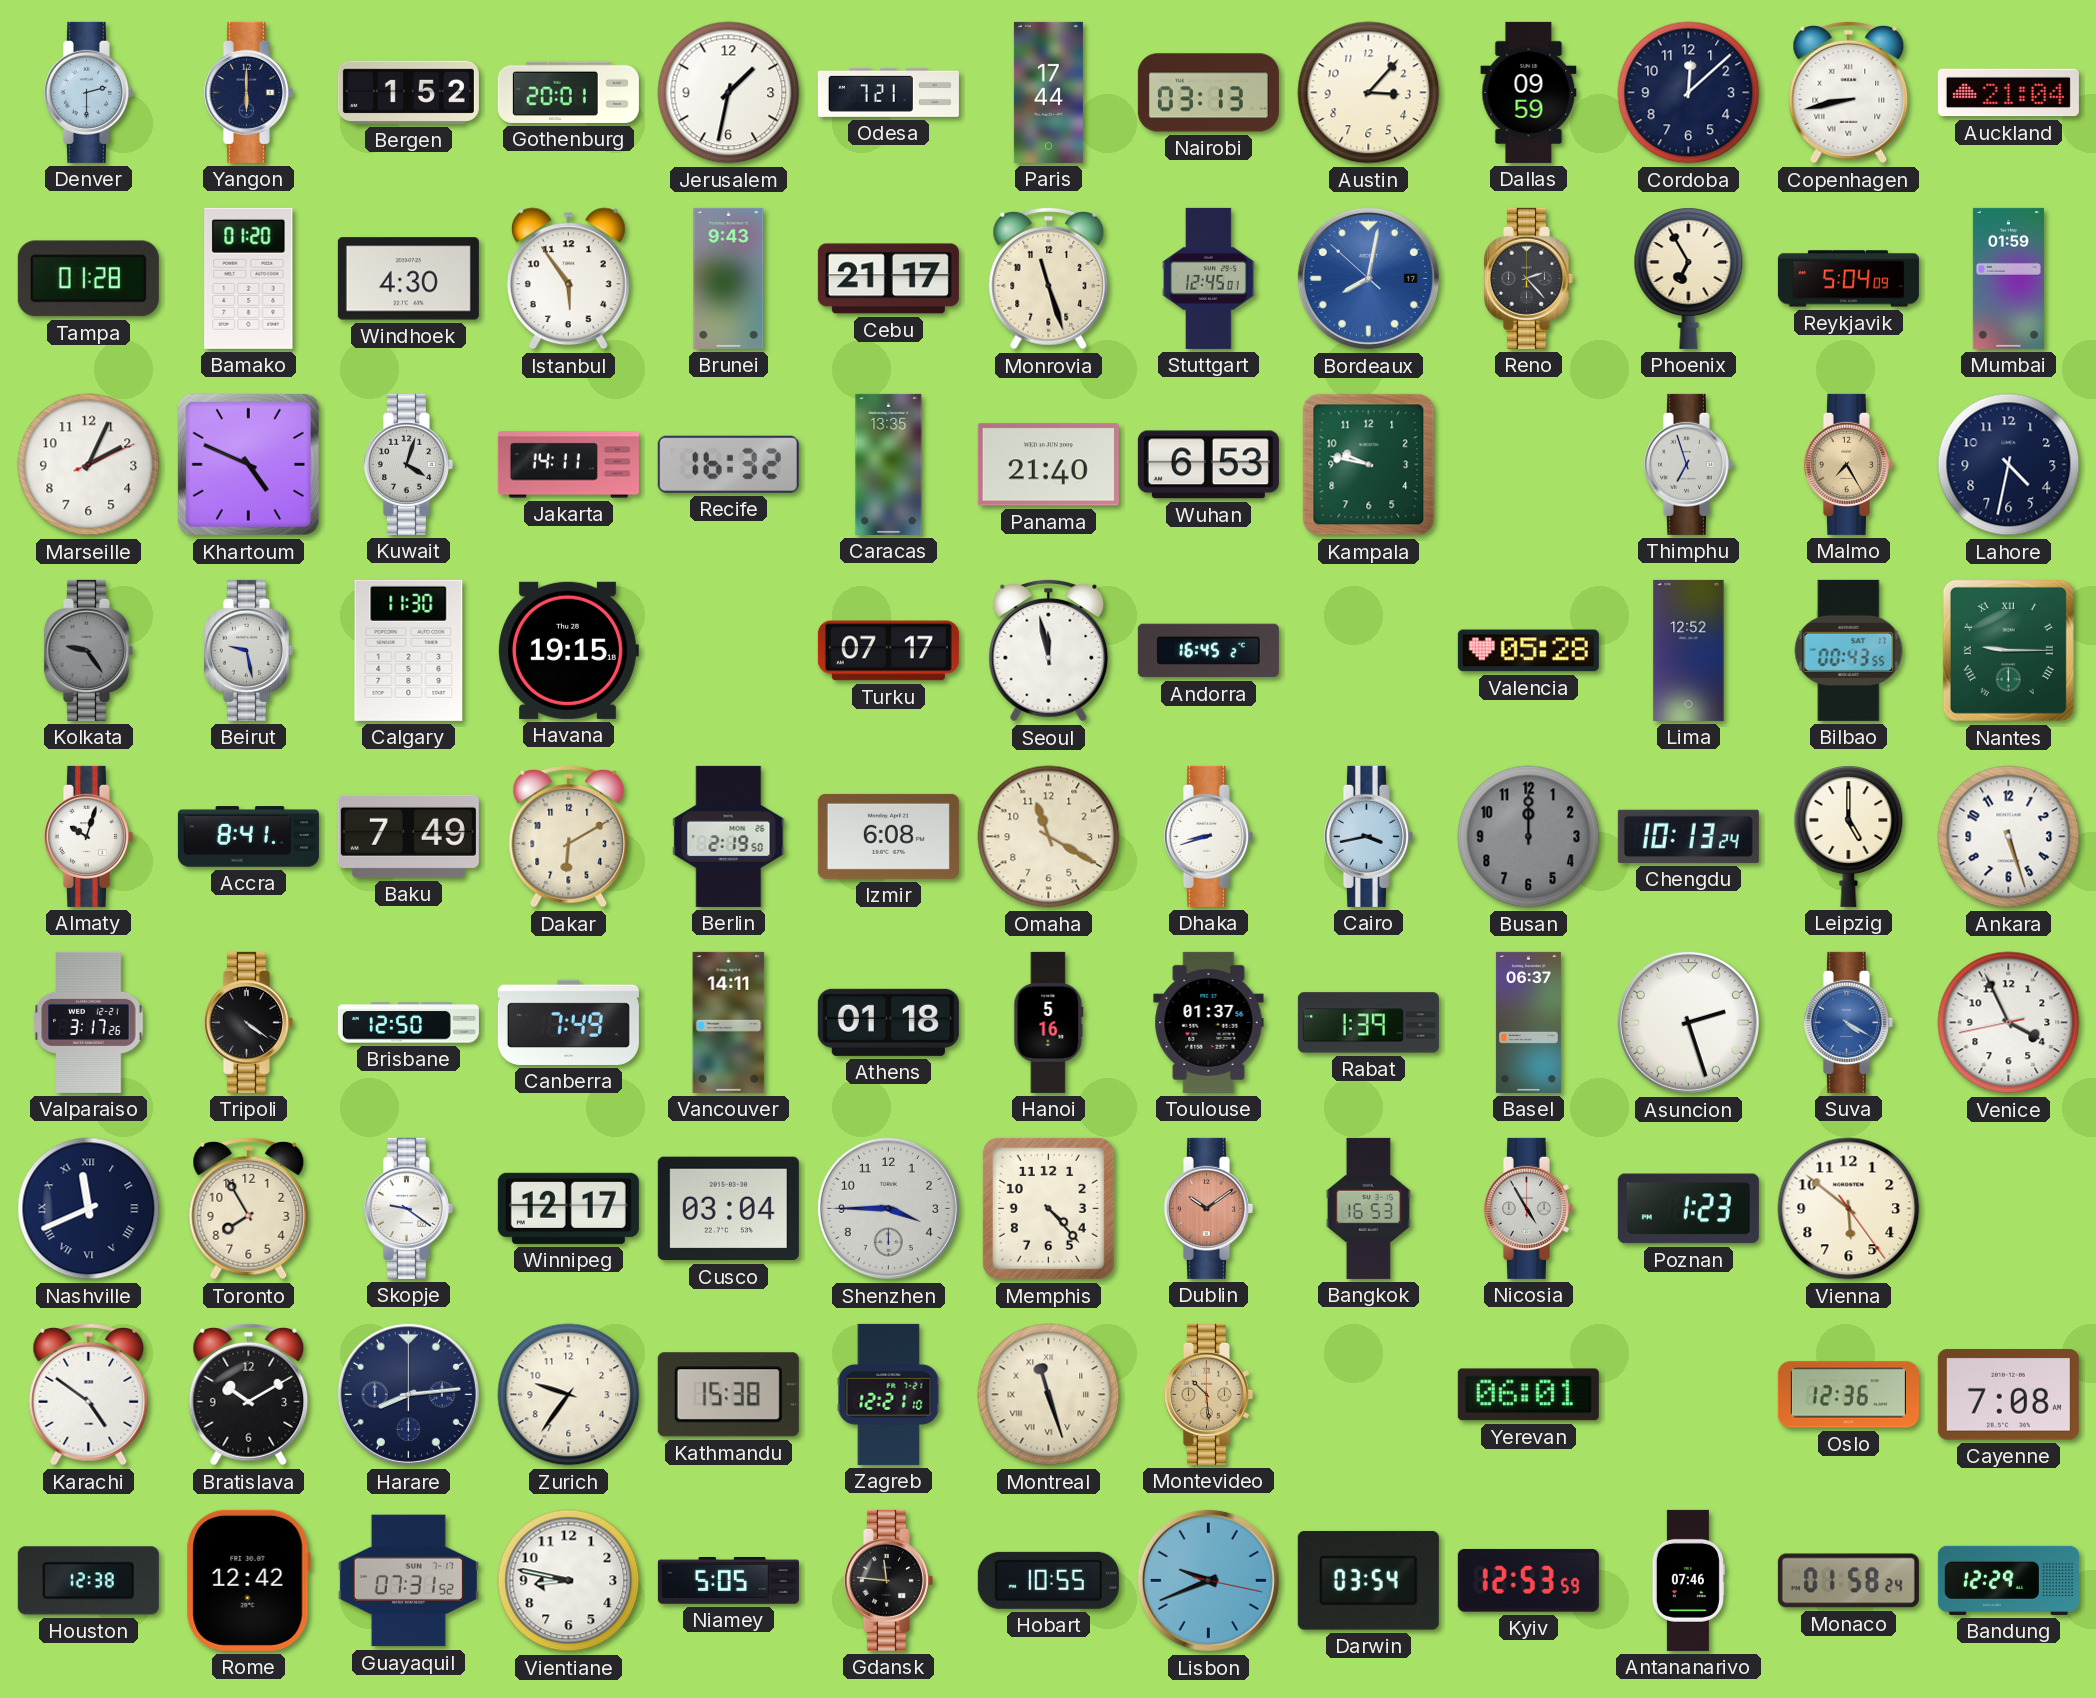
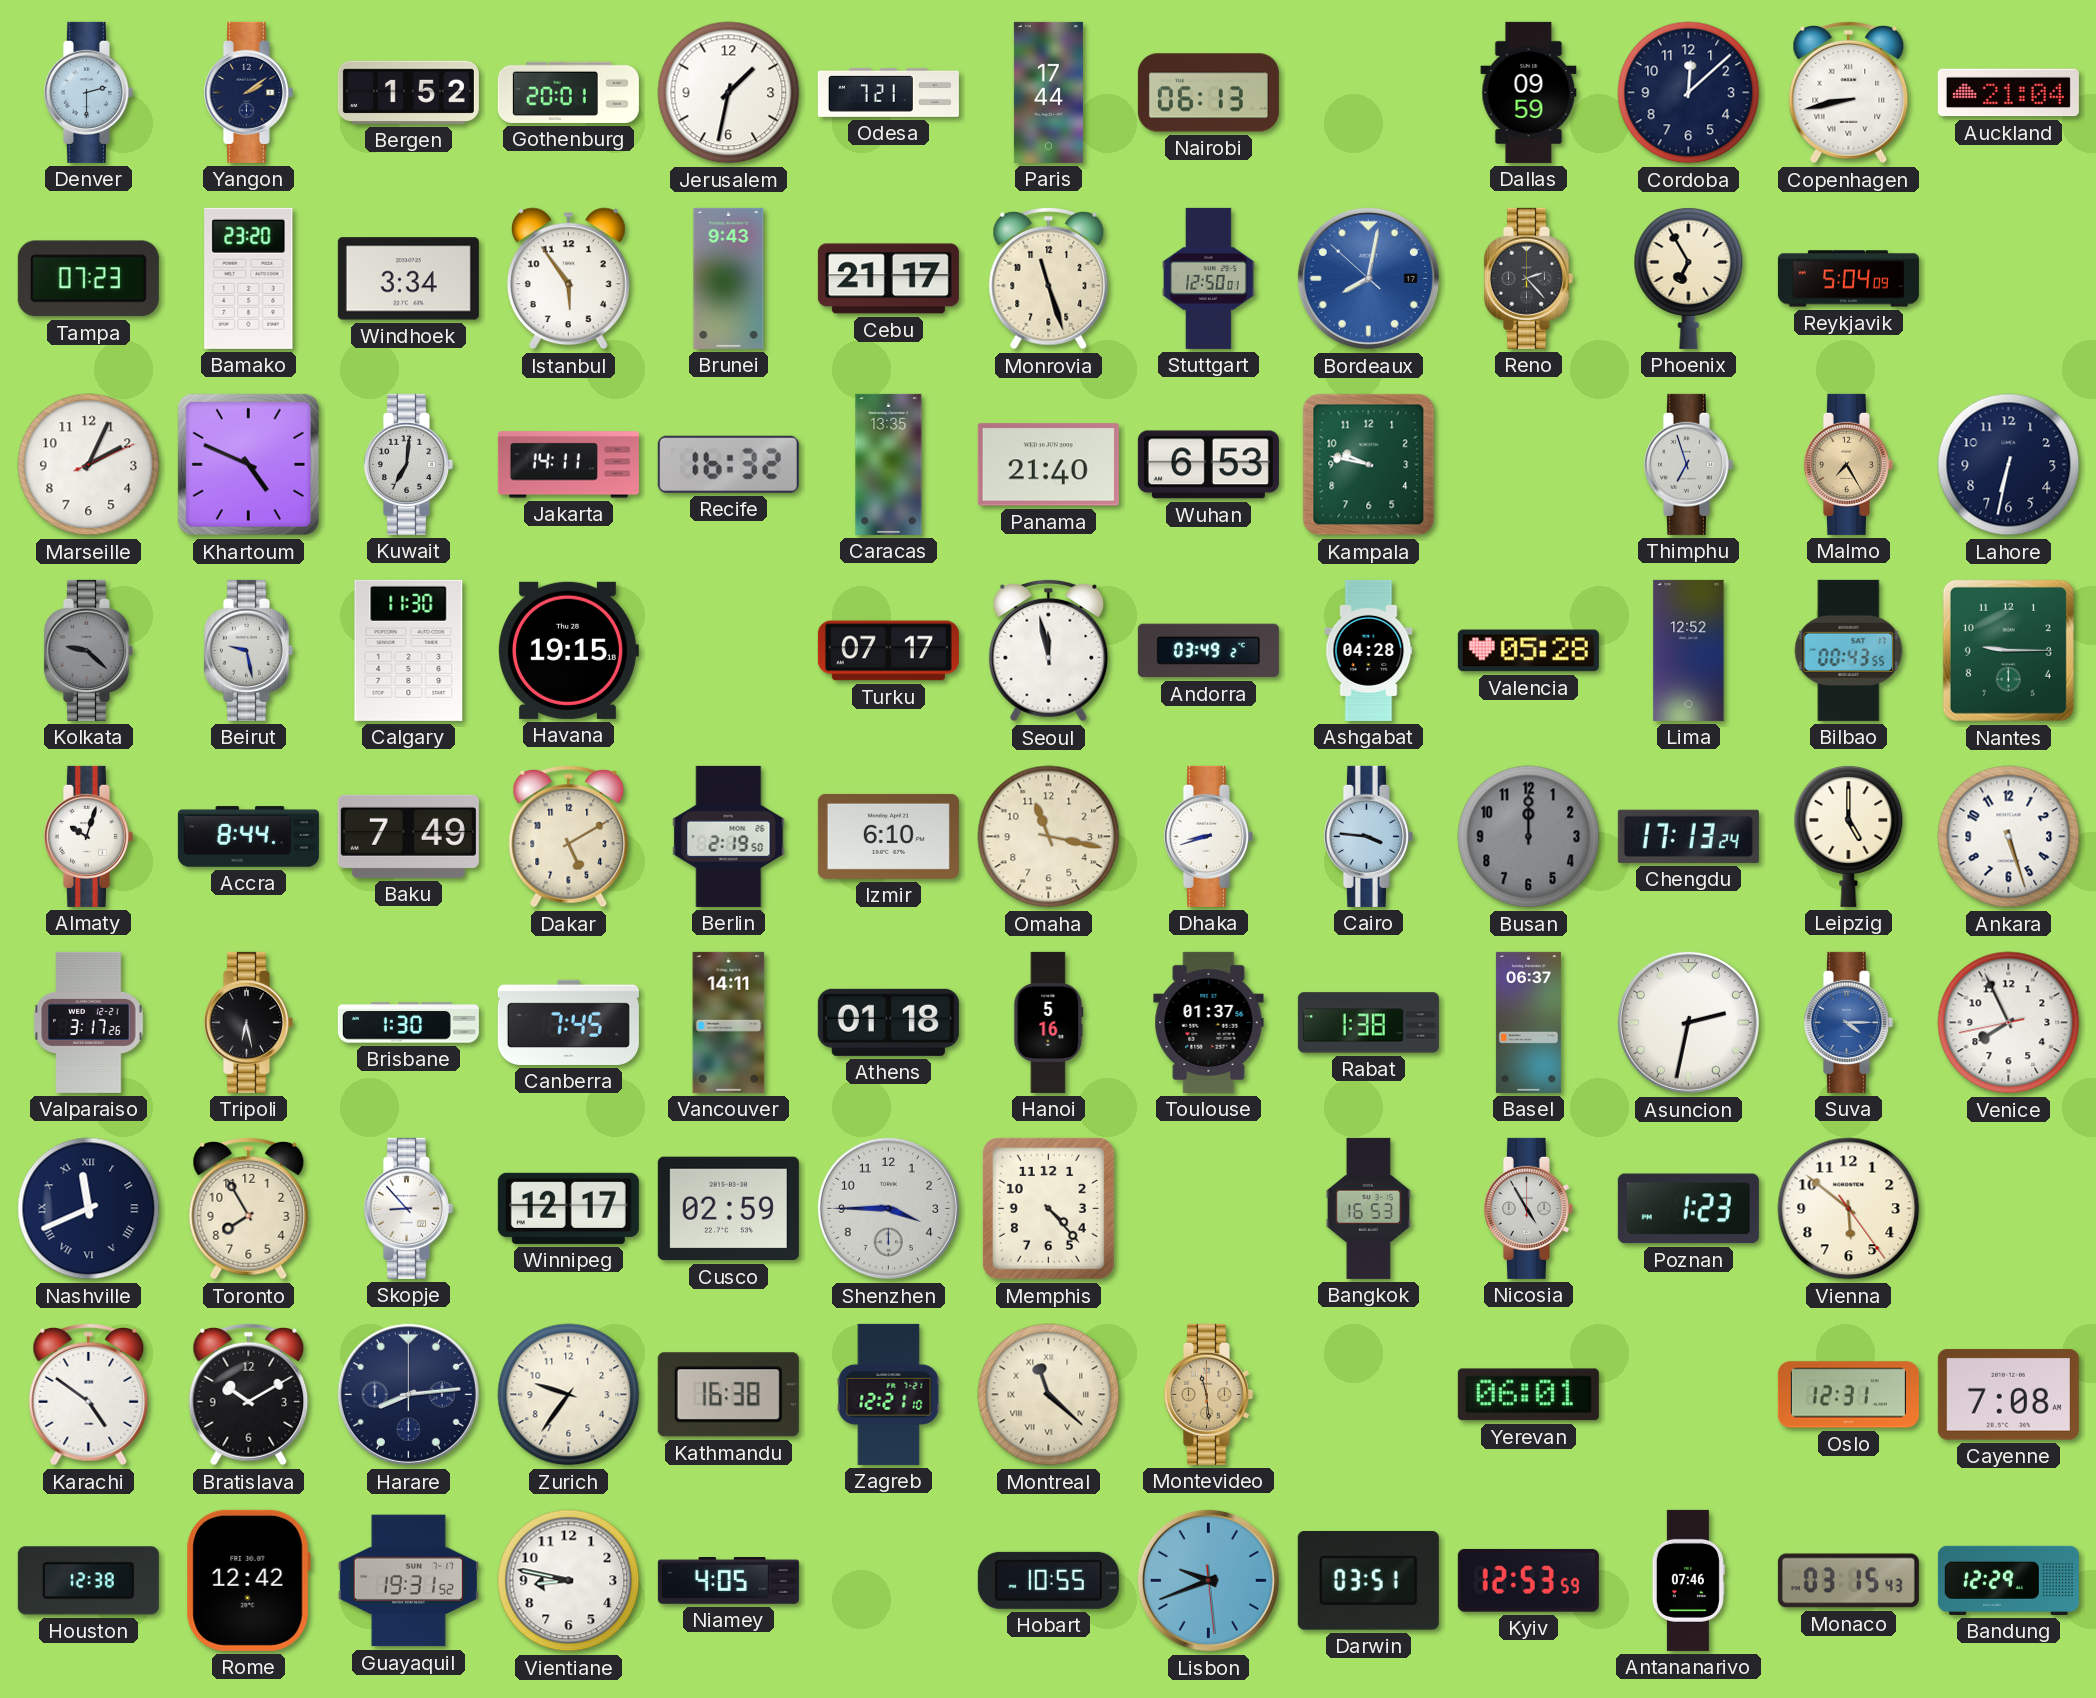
Yangon: 6:00 -> 2:09
Nairobi: 03:13 -> 06:13
Austin: 3:07 -> none
Tampa: 01:28 -> 07:23
Bamako: 01:20 -> 23:20
Windhoek: 4:30 -> 3:34
Stuttgart: 12:45 -> 12:50
Mumbai: 01:59 -> none
Kuwait: 4:03 -> 7:01
Lahore: 4:32 -> 6:32
Kolkata: 9:24 -> 9:22
Andorra: 16:45 -> 03:49
Ashgabat: none -> 04:28
Nantes numerals: Roman -> Arabic
Accra: 8:41 -> 8:44
Dakar: 6:10 -> 5:10
Izmir: 6:08 -> 6:10
Omaha: 11:20 -> 11:17
Cairo: 3:43 -> 3:46
Chengdu: 10:13 -> 17:13
Tripoli: 4:21 -> 6:28
Brisbane: 12:50 -> 1:30
Canberra: 7:49 -> 7:45
Rabat: 1:39 -> 1:38
Asuncion: 2:27 -> 2:32
Suva: 4:20 -> 4:15
Venice: 3:55 -> 7:55
Skopje: 9:21 -> 8:53
Cusco: 03:04 -> 02:59
Dublin: 10:09 -> none
Kathmandu: 15:38 -> 16:38
Montreal: 11:27 -> 11:22
Montevideo: 10:29 -> 11:29
Oslo: 12:36 -> 12:31
Guayaquil: 07:31 -> 19:31
Niamey: 5:05 -> 4:05
Gdansk: 11:46 -> none
Lisbon: 9:41:17 -> 9:41:29
Darwin: 03:54 -> 03:51
Monaco: 01:58 -> 03:15
